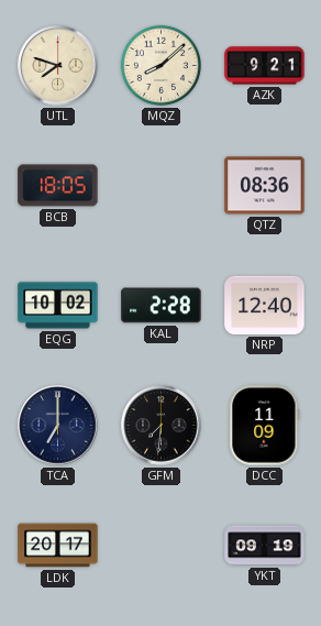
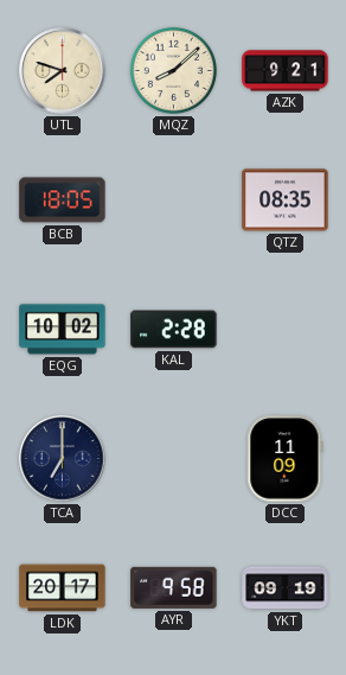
QTZ: 08:36 -> 08:35
NRP: 12:40 -> none
GFM: 7:31 -> none
AYR: none -> 9:58
